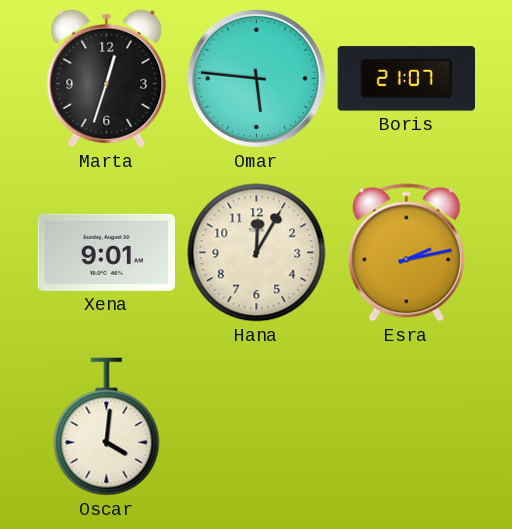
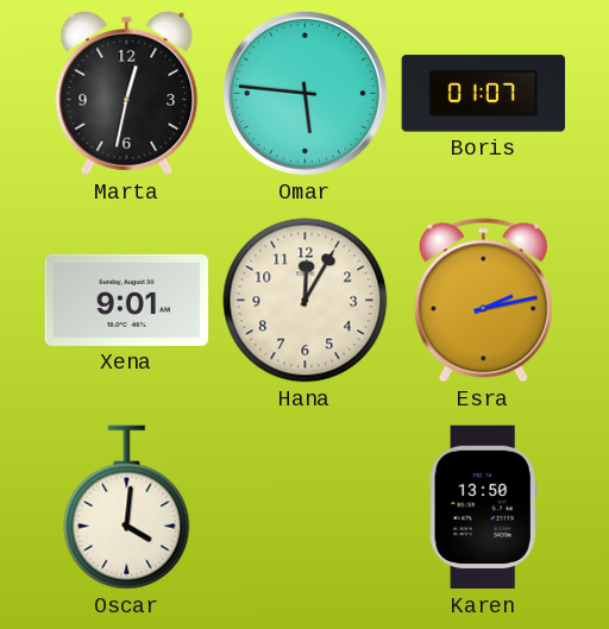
Marta: 12:33 -> 12:32
Boris: 21:07 -> 01:07
Karen: none -> 13:50
